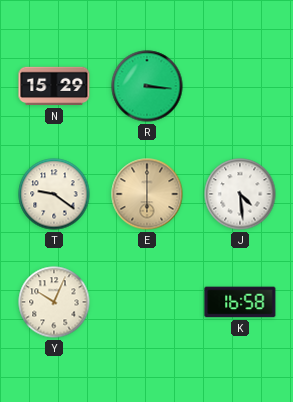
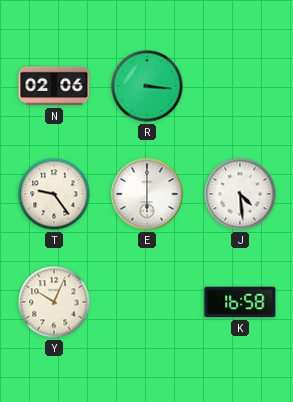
N: 15:29 -> 02:06
T: 9:21 -> 9:24
E dial: champagne -> white
